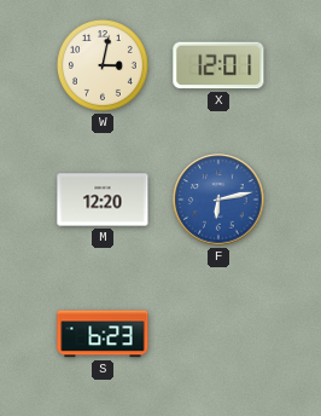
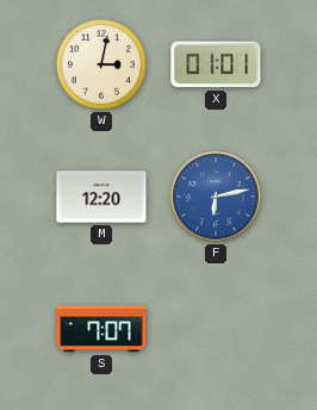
X: 12:01 -> 01:01
S: 6:23 -> 7:07
